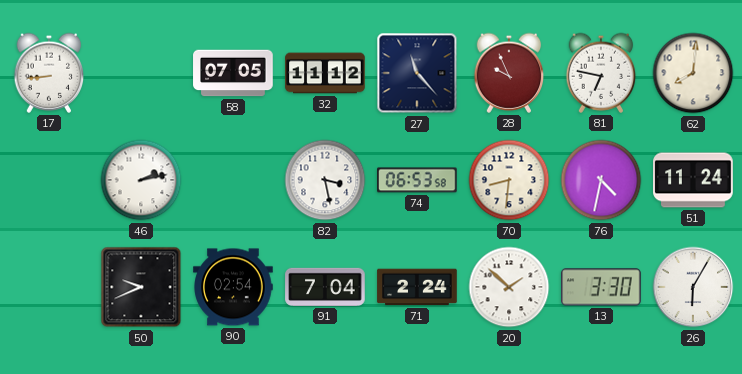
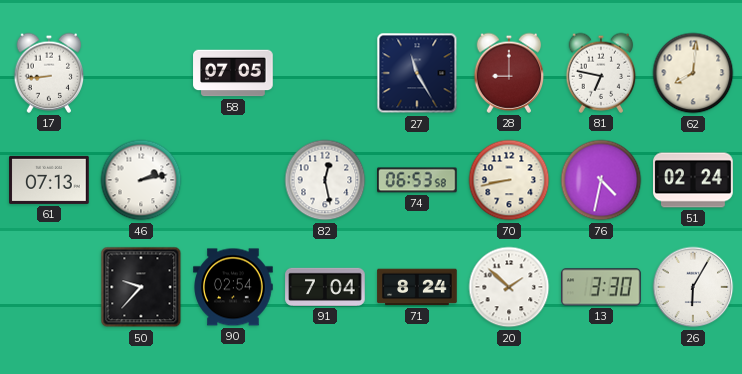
32: 11:12 -> none
27: 11:23 -> 11:25
28: 9:56 -> 9:00
61: none -> 07:13
82: 3:28 -> 12:28
70: 8:31 -> 8:43
51: 11:24 -> 02:24
50: 9:41 -> 9:37
71: 2:24 -> 8:24
